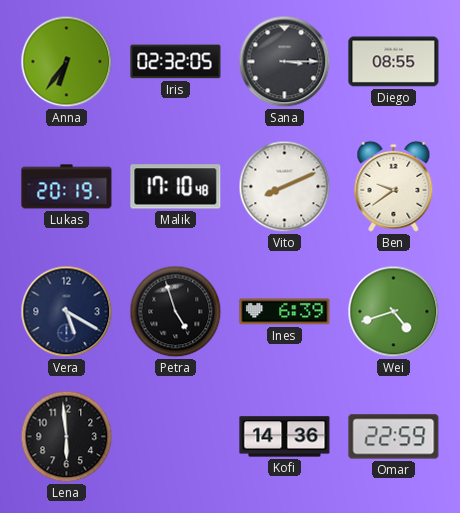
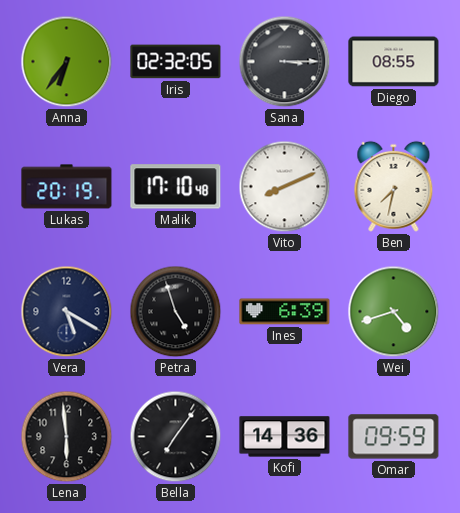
Ben: 9:39 -> 7:32
Bella: none -> 7:06
Omar: 22:59 -> 09:59
